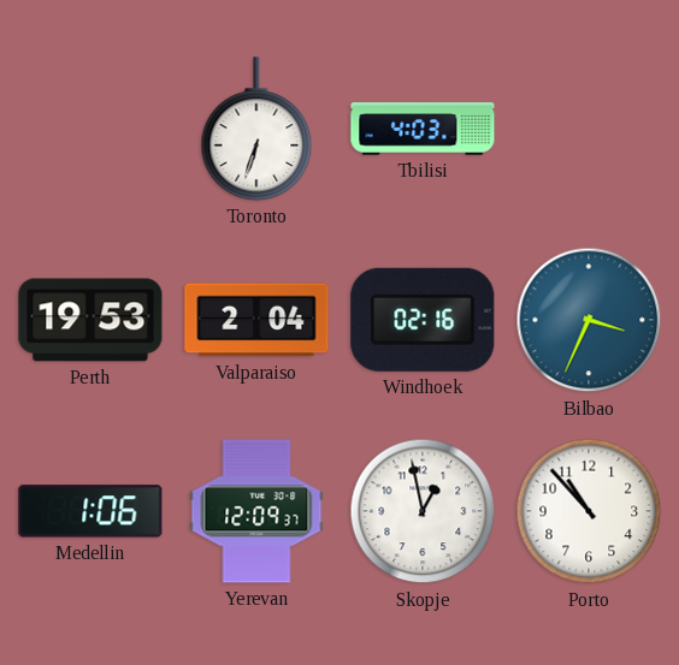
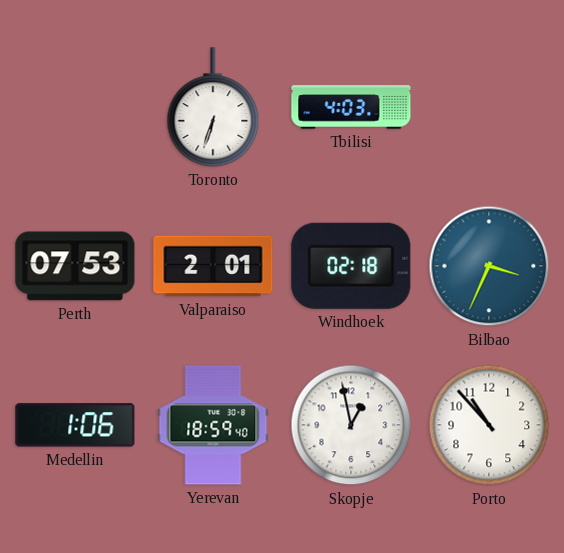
Perth: 19:53 -> 07:53
Valparaiso: 2:04 -> 2:01
Windhoek: 02:16 -> 02:18
Yerevan: 12:09 -> 18:59
